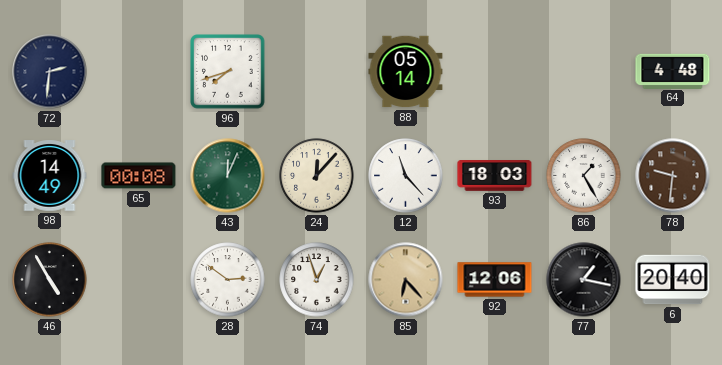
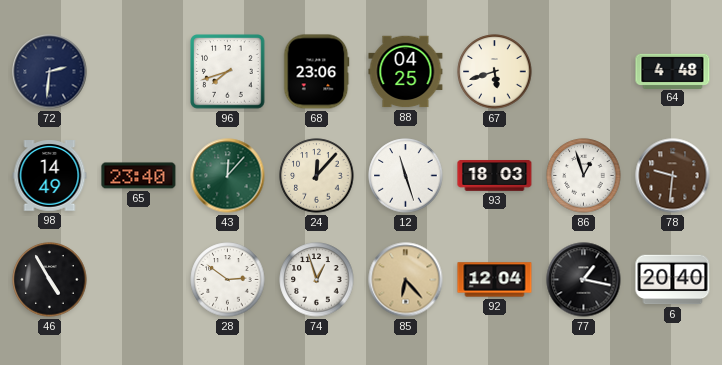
68: none -> 23:06
88: 05:14 -> 04:25
67: none -> 5:42
65: 00:08 -> 23:40
43: 12:04 -> 12:07
12: 11:23 -> 11:27
86: 1:25 -> 12:57
92: 12:06 -> 12:04
